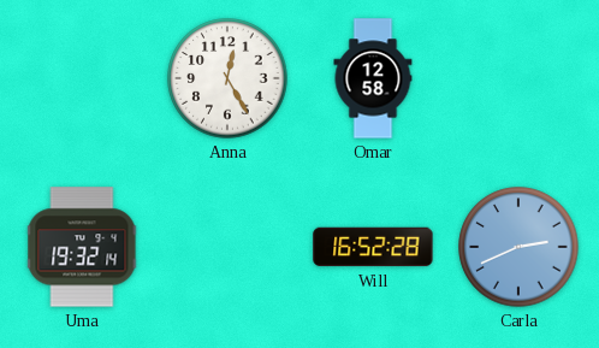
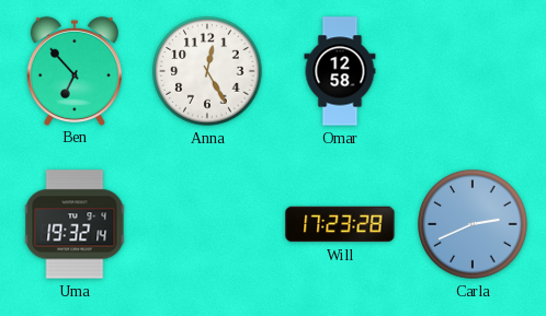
Ben: none -> 6:53
Will: 16:52 -> 17:23
